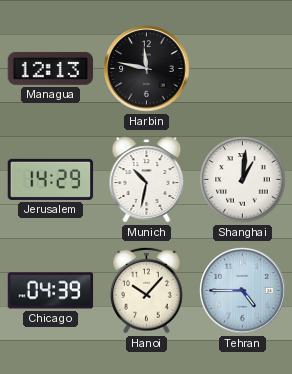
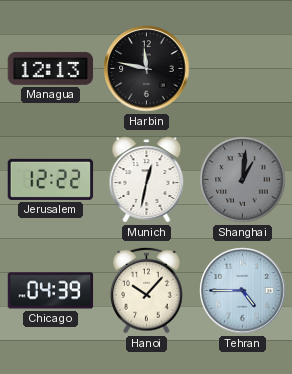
Jerusalem: 14:29 -> 12:22
Munich: 10:32 -> 12:32
Shanghai dial: white -> grey
